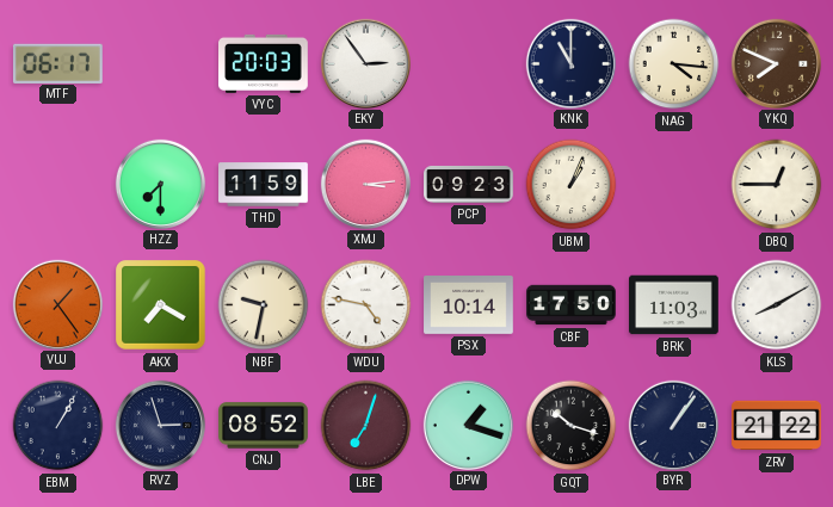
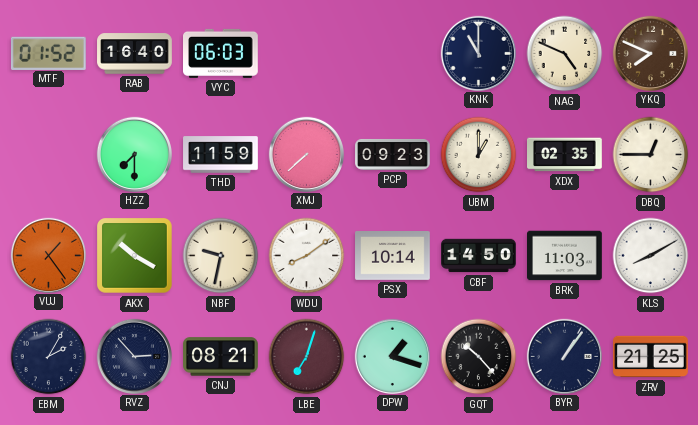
MTF: 06:17 -> 01:52
RAB: none -> 16:40
VYC: 20:03 -> 06:03
EKY: 2:54 -> none
NAG: 4:16 -> 4:49
XMJ: 3:14 -> 7:38
UBM: 1:04 -> 1:00
XDX: none -> 02:35
AKX: 7:20 -> 10:20
WDU: 4:47 -> 8:09
CBF: 17:50 -> 14:50
EBM: 1:05 -> 2:05
RVZ: 2:57 -> 2:53
CNJ: 08:52 -> 08:21
GQT: 10:18 -> 10:23
ZRV: 21:22 -> 21:25
